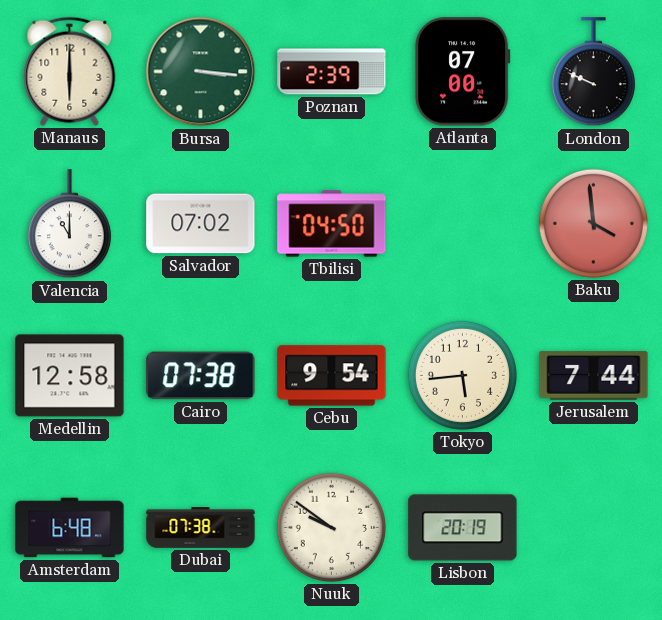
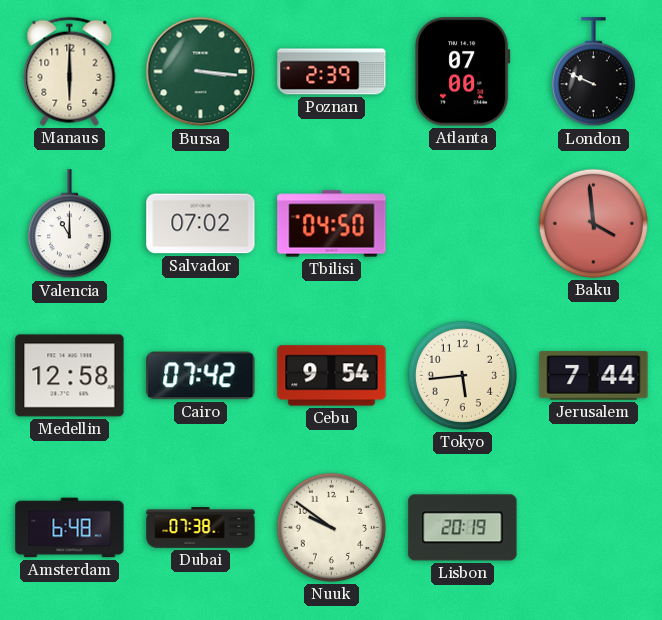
Cairo: 07:38 -> 07:42
